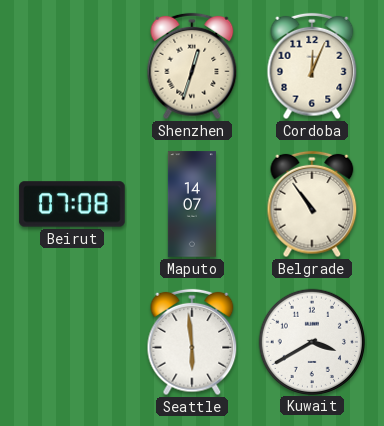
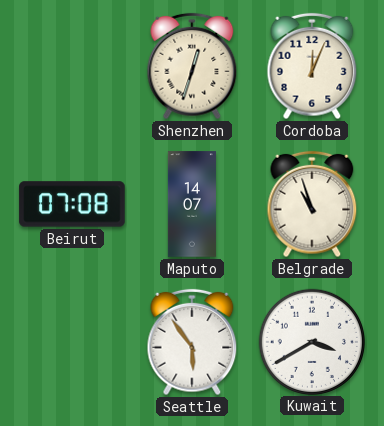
Belgrade: 10:54 -> 10:57
Seattle: 5:59 -> 5:54
